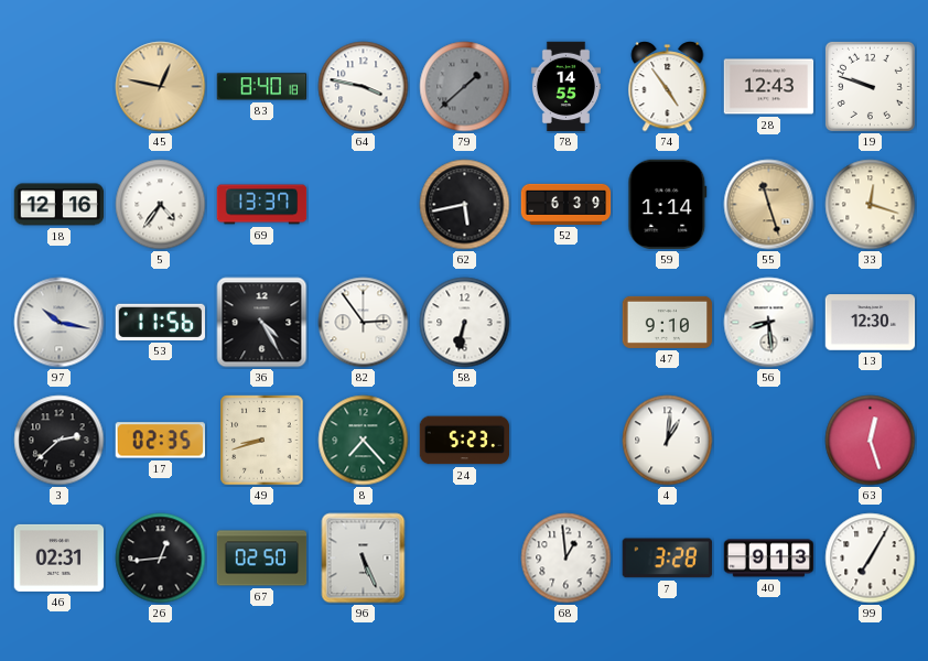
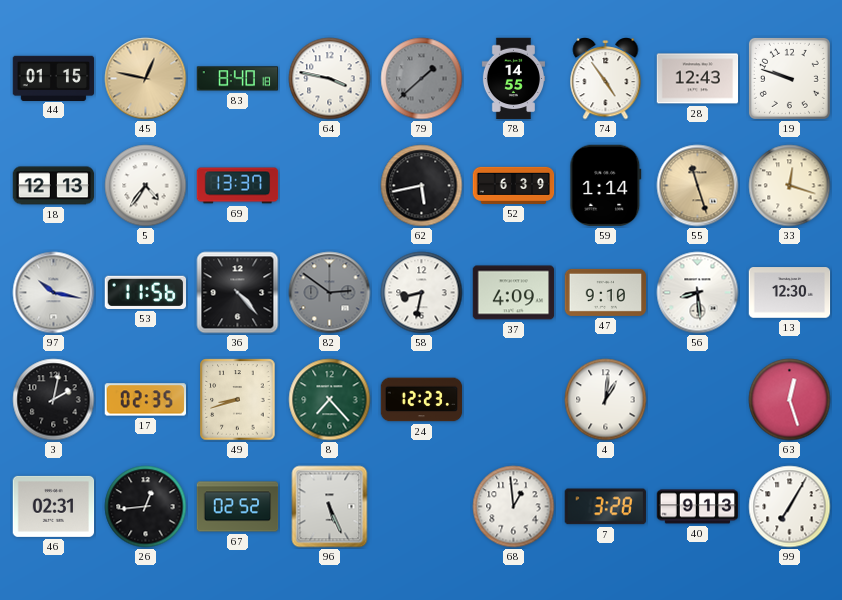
44: none -> 01:15
18: 12:16 -> 12:13
36: 4:25 -> 4:23
82: 2:54 -> 2:51
82 dial: white -> grey
58: 6:32 -> 8:32
37: none -> 4:09
3: 2:38 -> 2:02
24: 5:23 -> 12:23
67: 02:50 -> 02:52
